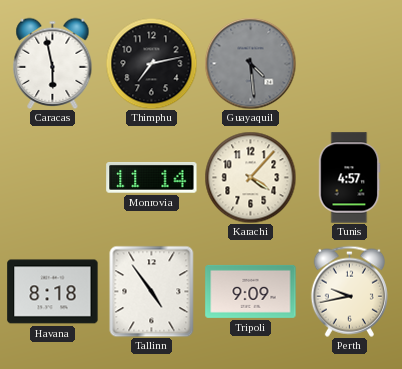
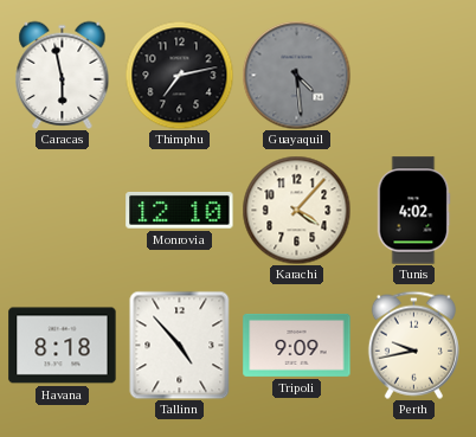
Monrovia: 11:14 -> 12:10
Tunis: 4:57 -> 4:02
Tallinn: 4:54 -> 4:53
